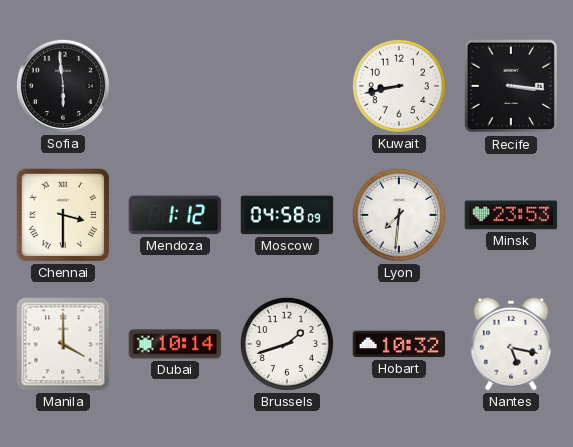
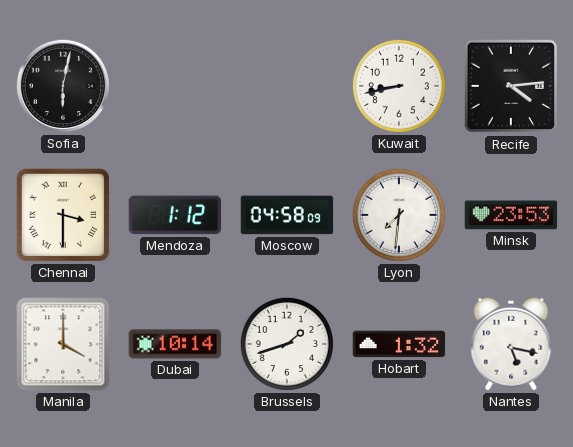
Sofia: 5:59 -> 6:02
Recife: 3:16 -> 4:14
Hobart: 10:32 -> 1:32
